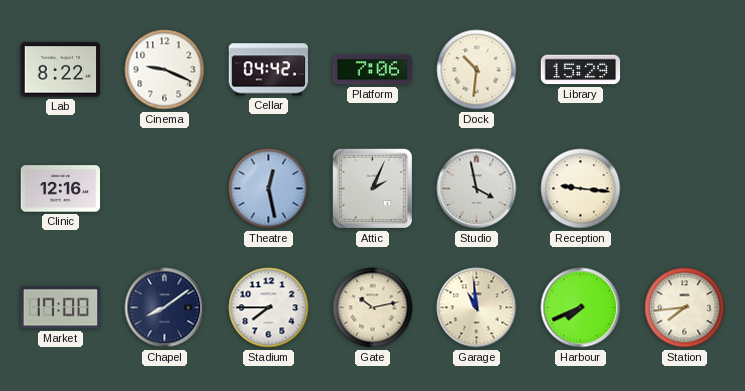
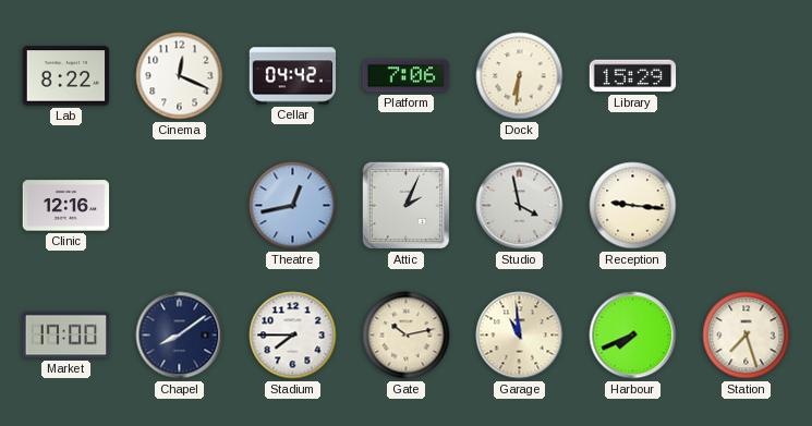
Cinema: 9:19 -> 12:19
Dock: 10:31 -> 6:31
Theatre: 12:28 -> 12:43
Station: 7:44 -> 7:27
